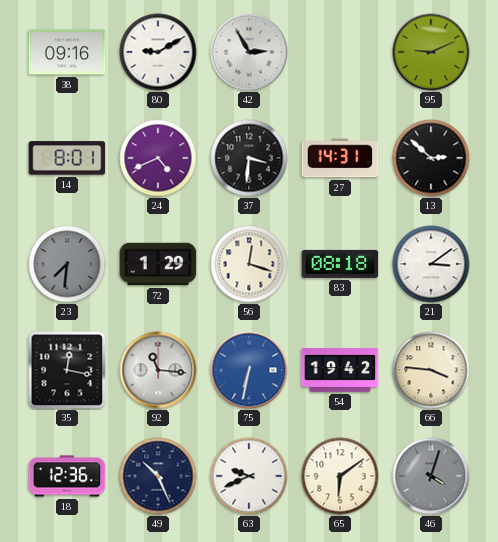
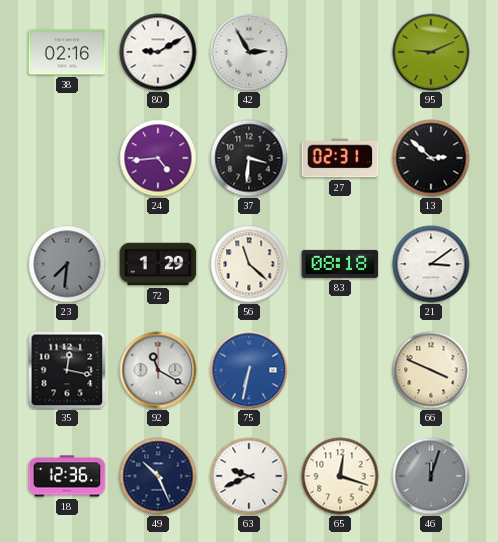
38: 09:16 -> 02:16
14: 8:01 -> none
24: 4:41 -> 4:44
27: 14:31 -> 02:31
56: 12:18 -> 11:22
92: 11:16 -> 11:20
54: 19:42 -> none
66: 3:46 -> 3:49
65: 6:09 -> 12:18
46: 4:03 -> 12:03
